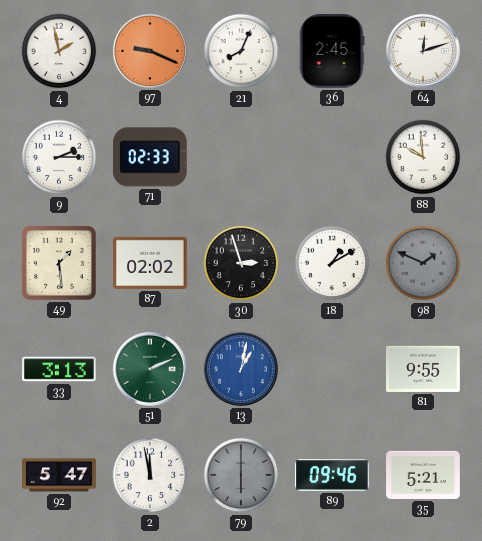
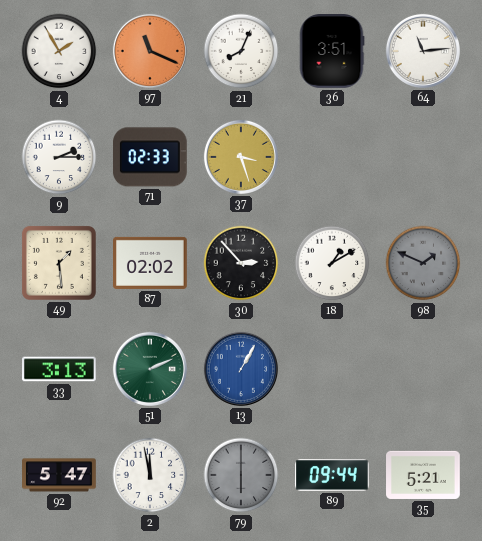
4: 1:58 -> 1:55
97: 9:19 -> 11:19
36: 2:45 -> 3:51
64: 12:12 -> 11:14
37: none -> 3:27
88: 9:59 -> none
30: 2:57 -> 2:53
13: 1:02 -> 1:05
81: 9:55 -> none
89: 09:46 -> 09:44
